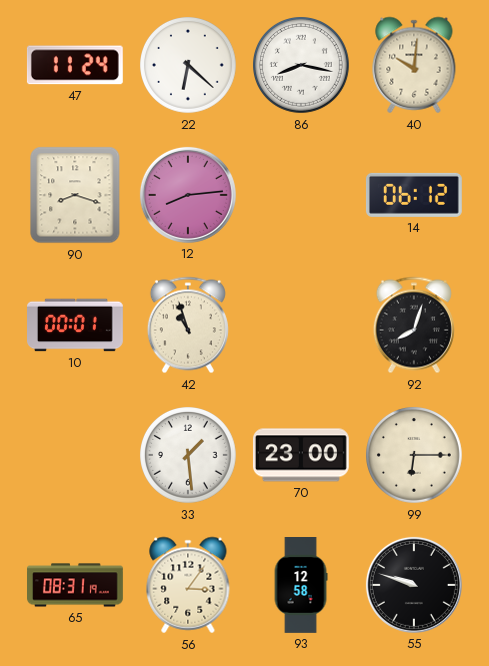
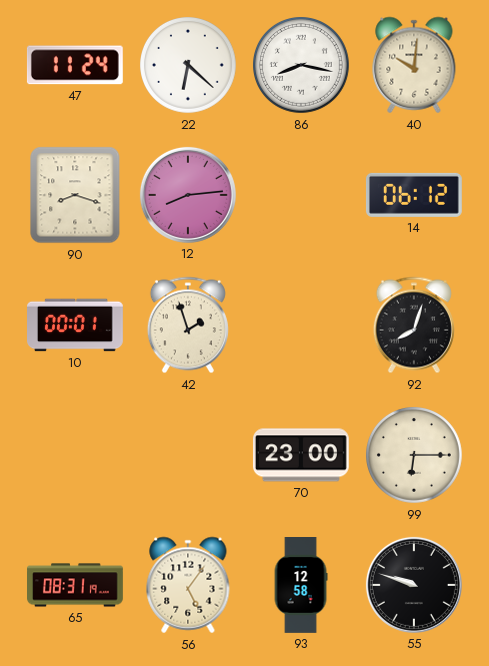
42: 10:57 -> 1:57
33: 1:29 -> none
56: 3:06 -> 5:06
